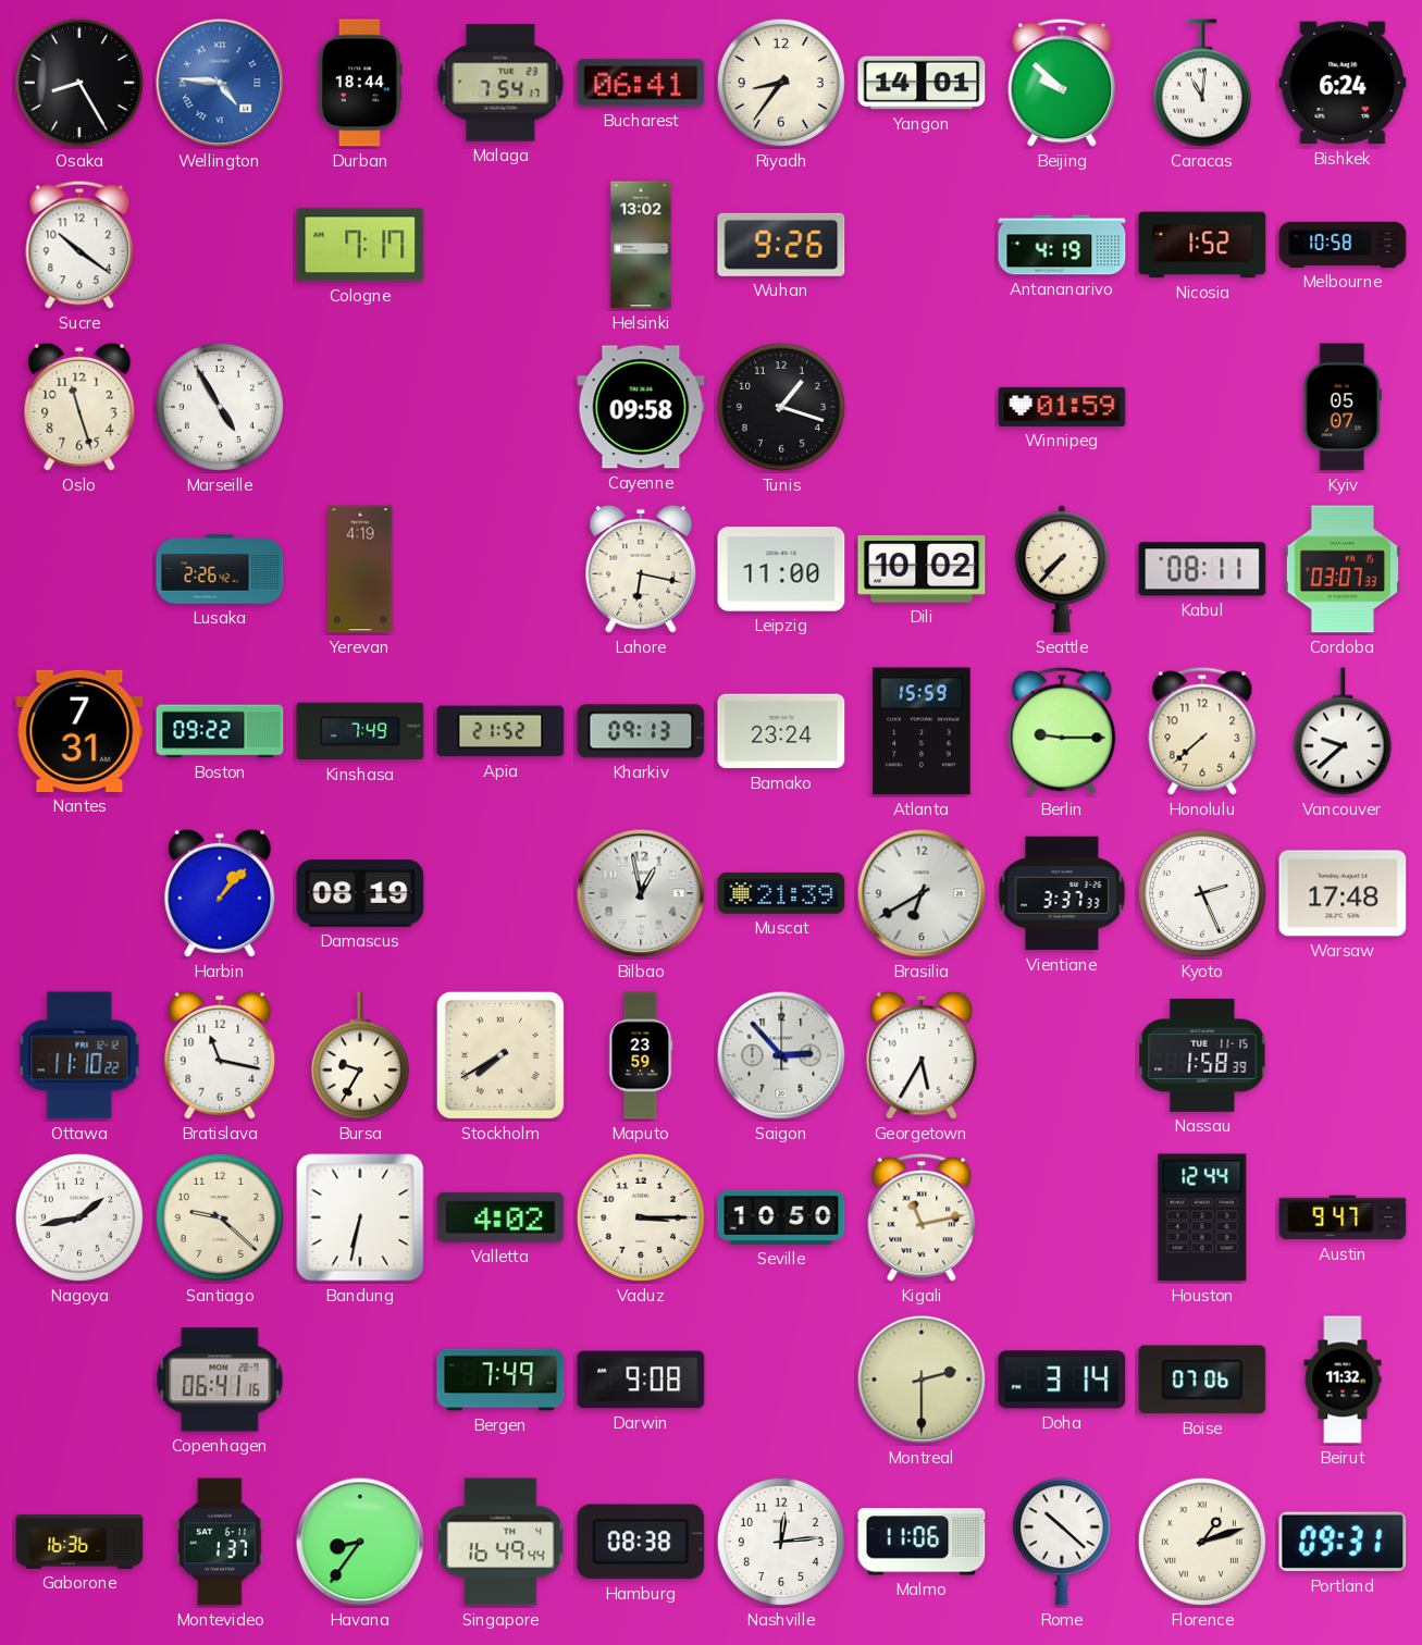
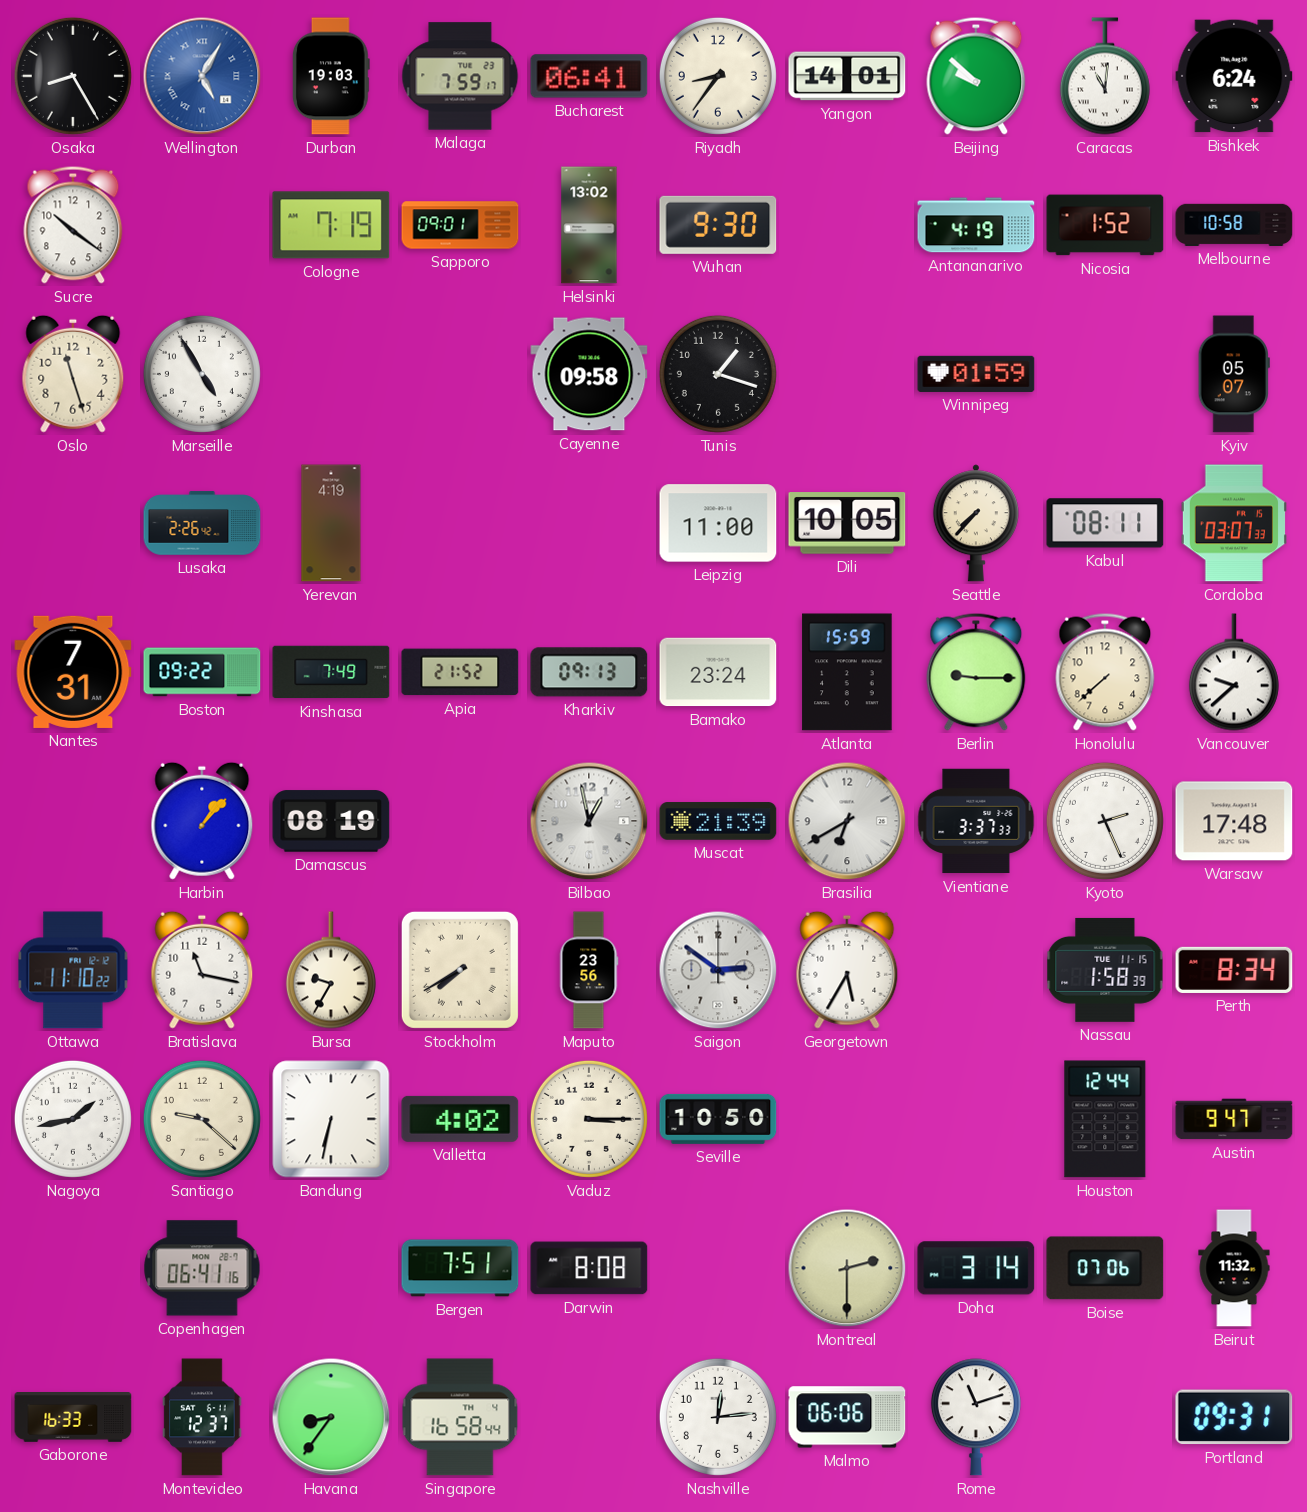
Wellington: 4:46 -> 5:05
Durban: 18:44 -> 19:03
Malaga: 7:54 -> 7:59
Cologne: 7:17 -> 7:19
Sapporo: none -> 09:01
Wuhan: 9:26 -> 9:30
Lahore: 6:17 -> none
Dili: 10:02 -> 10:05
Maputo: 23:59 -> 23:56
Saigon: 2:53 -> 2:51
Perth: none -> 8:34
Kigali: 11:13 -> none
Bergen: 7:49 -> 7:51
Darwin: 9:08 -> 8:08
Gaborone: 16:36 -> 16:33
Montevideo: 1:37 -> 12:37
Singapore: 16:49 -> 16:58
Hamburg: 08:38 -> none
Malmo: 11:06 -> 06:06
Rome: 10:22 -> 11:12
Florence: 1:12 -> none
